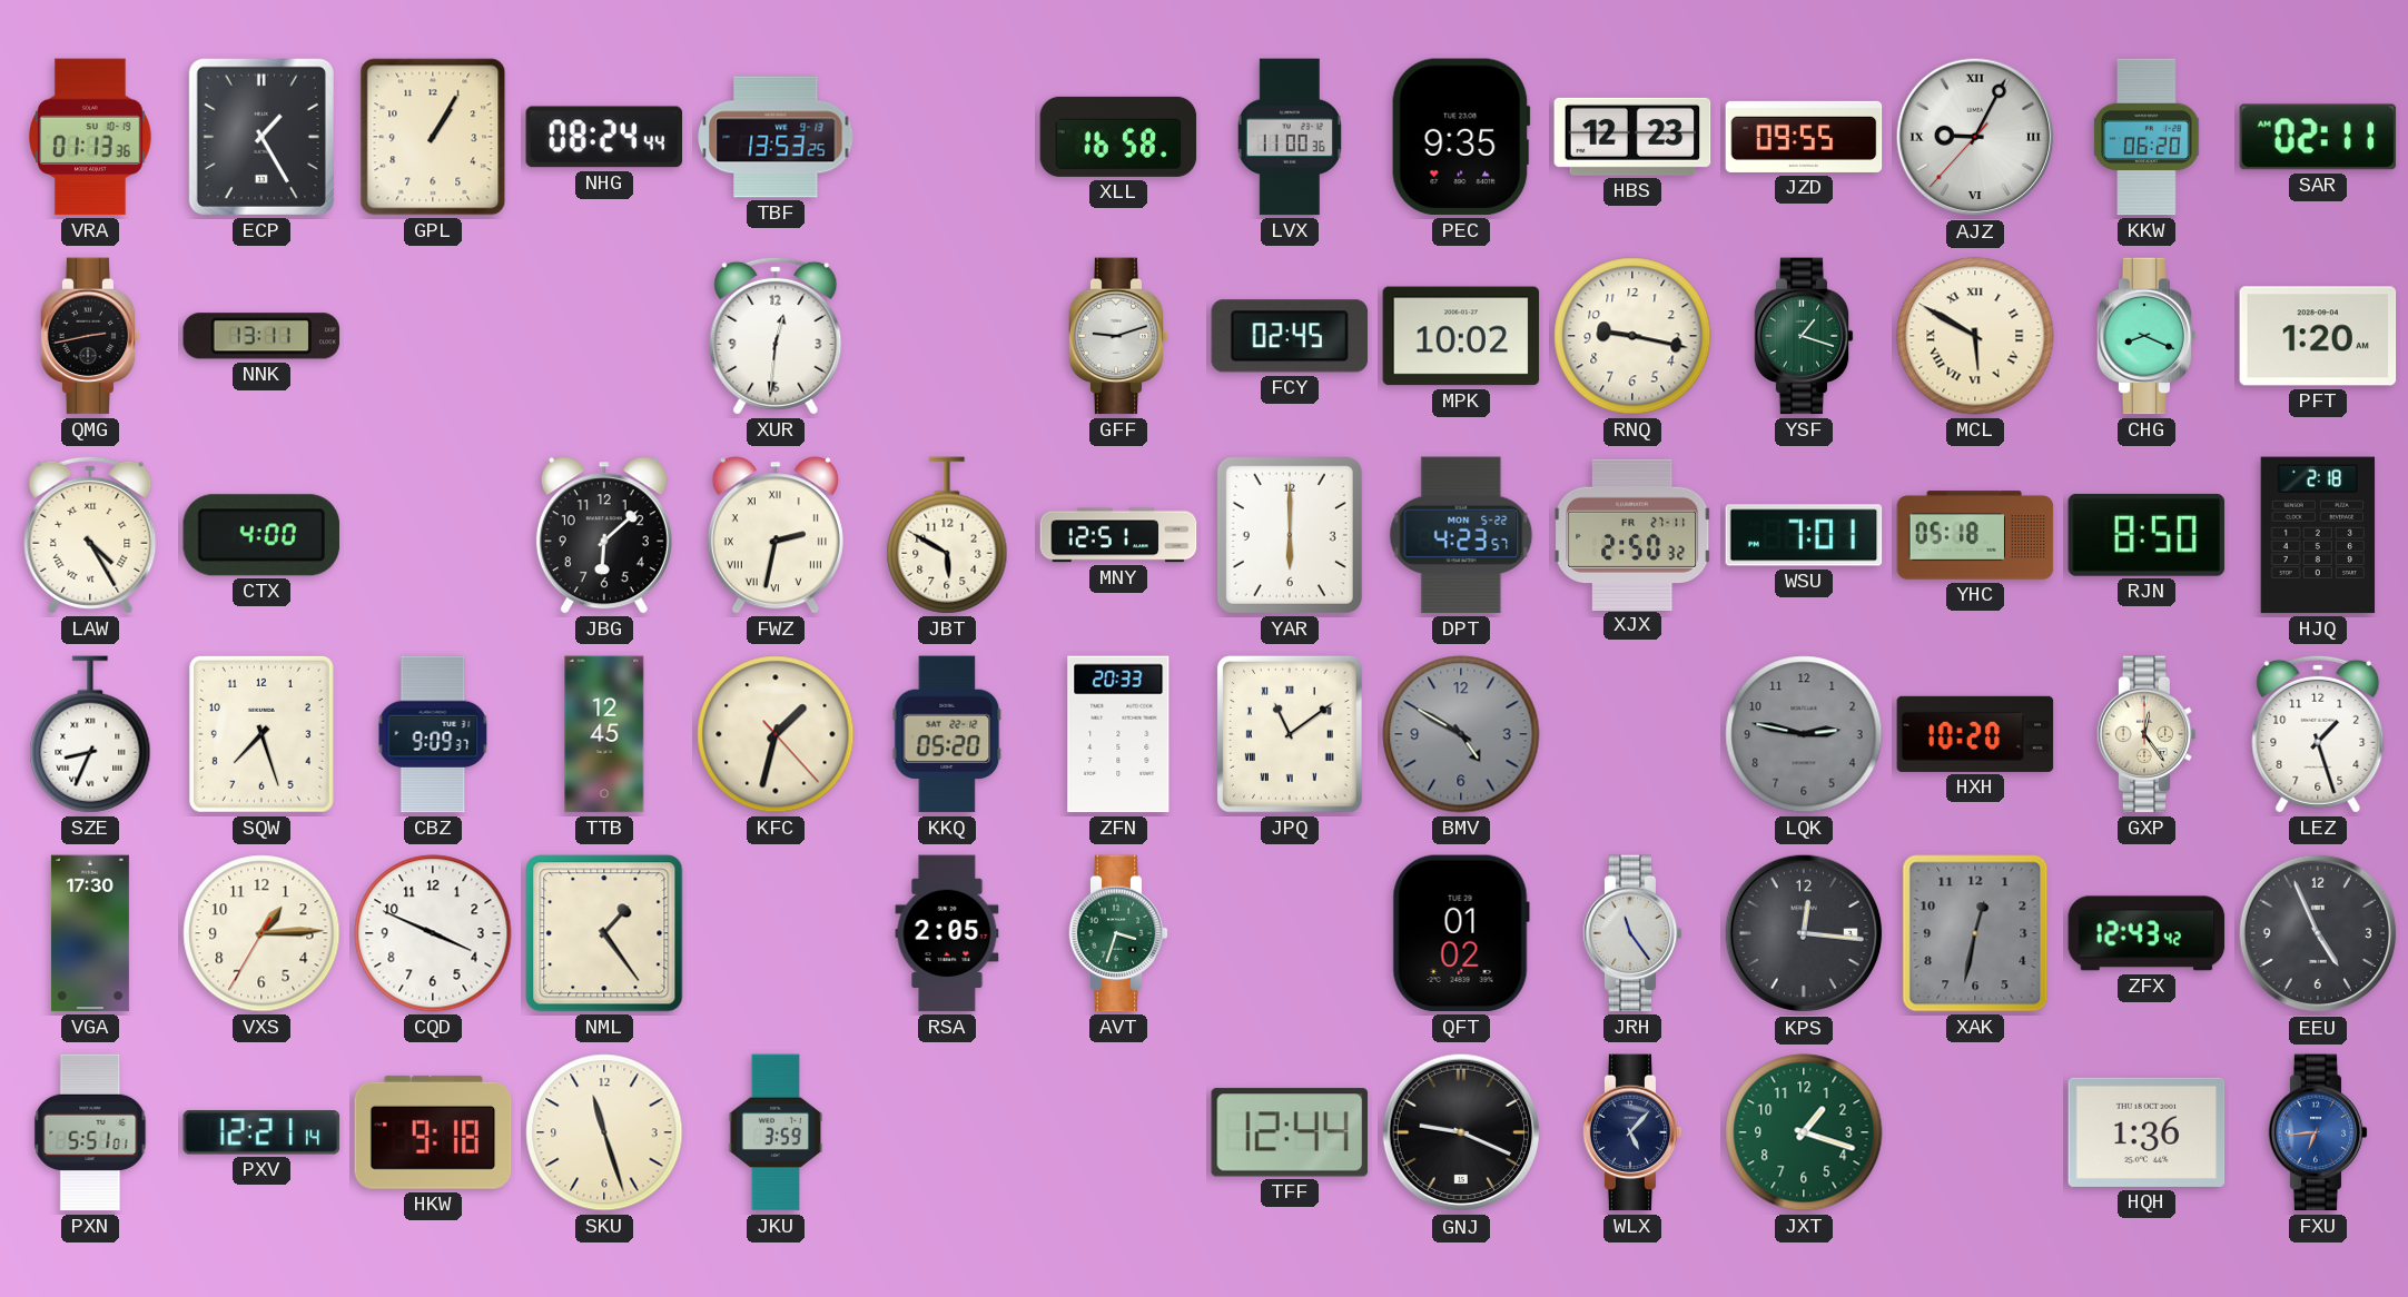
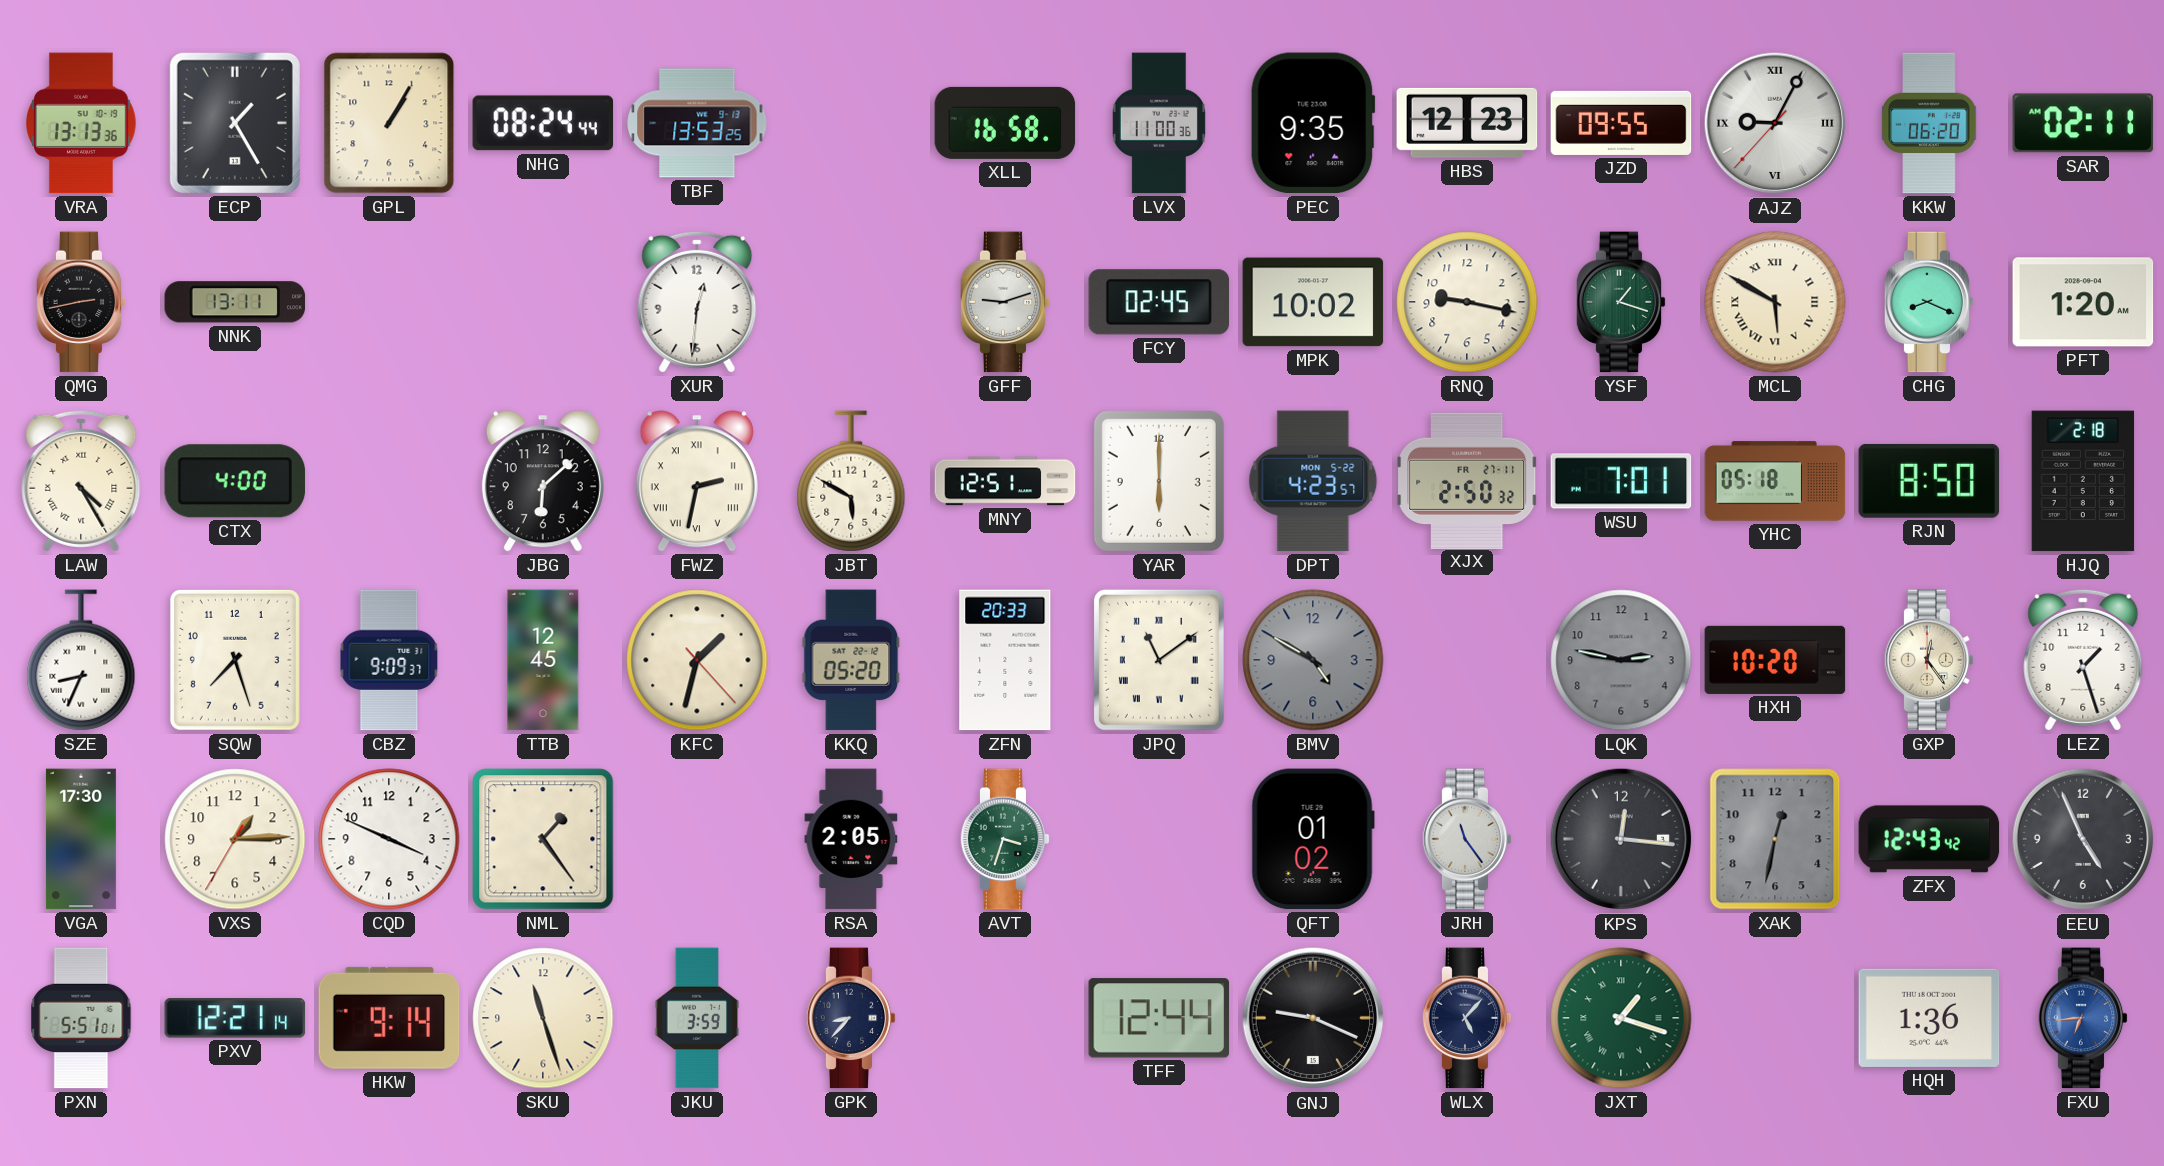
VRA: 01:13 -> 13:13
HKW: 9:18 -> 9:14
GPK: none -> 8:37
JXT numerals: Arabic -> Roman
